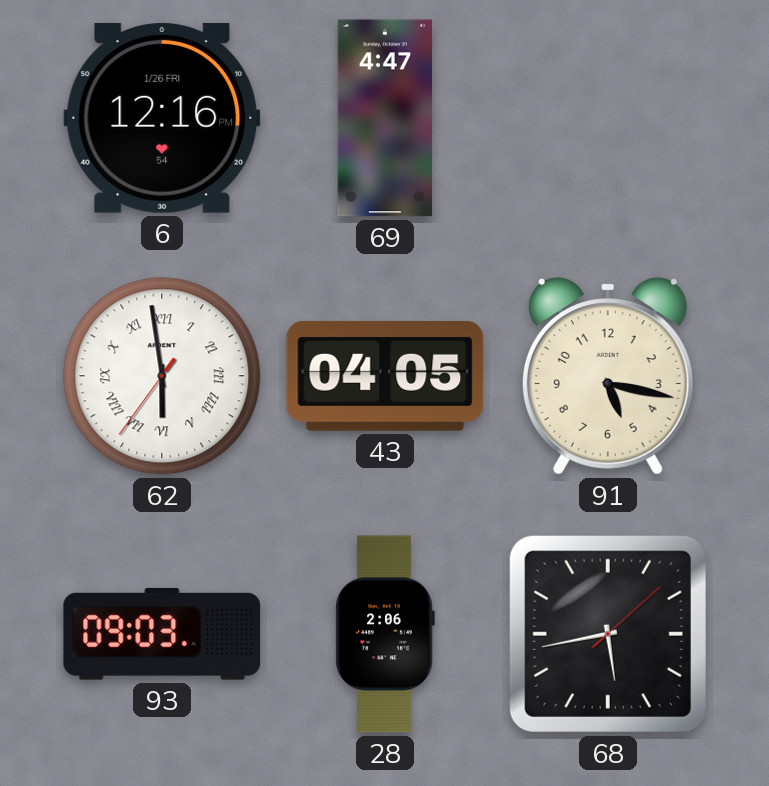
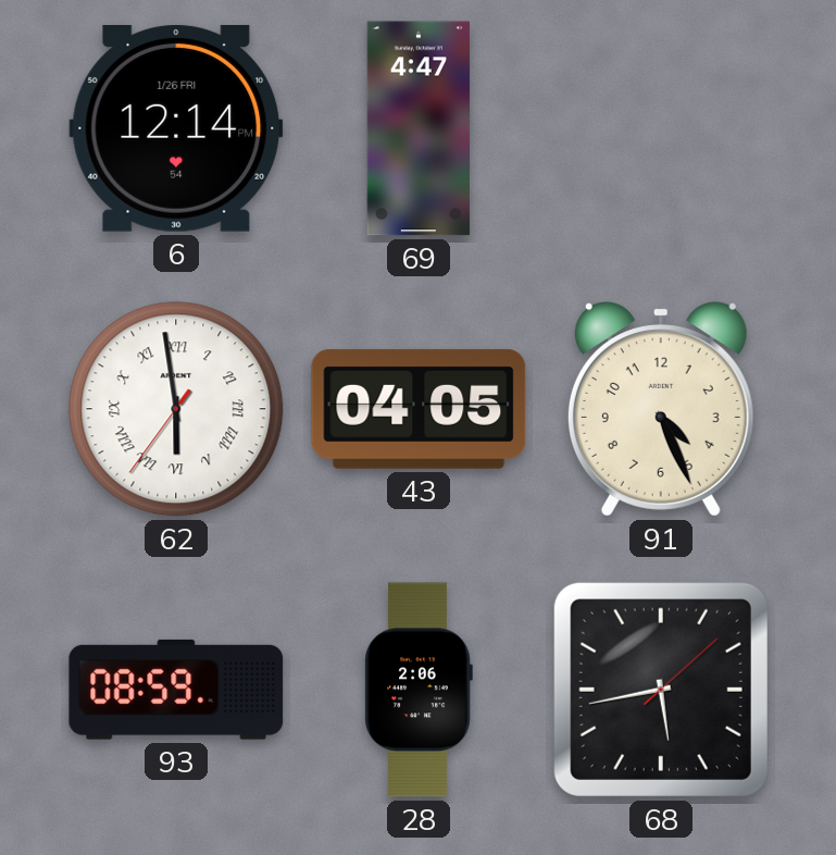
6: 12:16 -> 12:14
91: 5:17 -> 4:26
93: 09:03 -> 08:59
